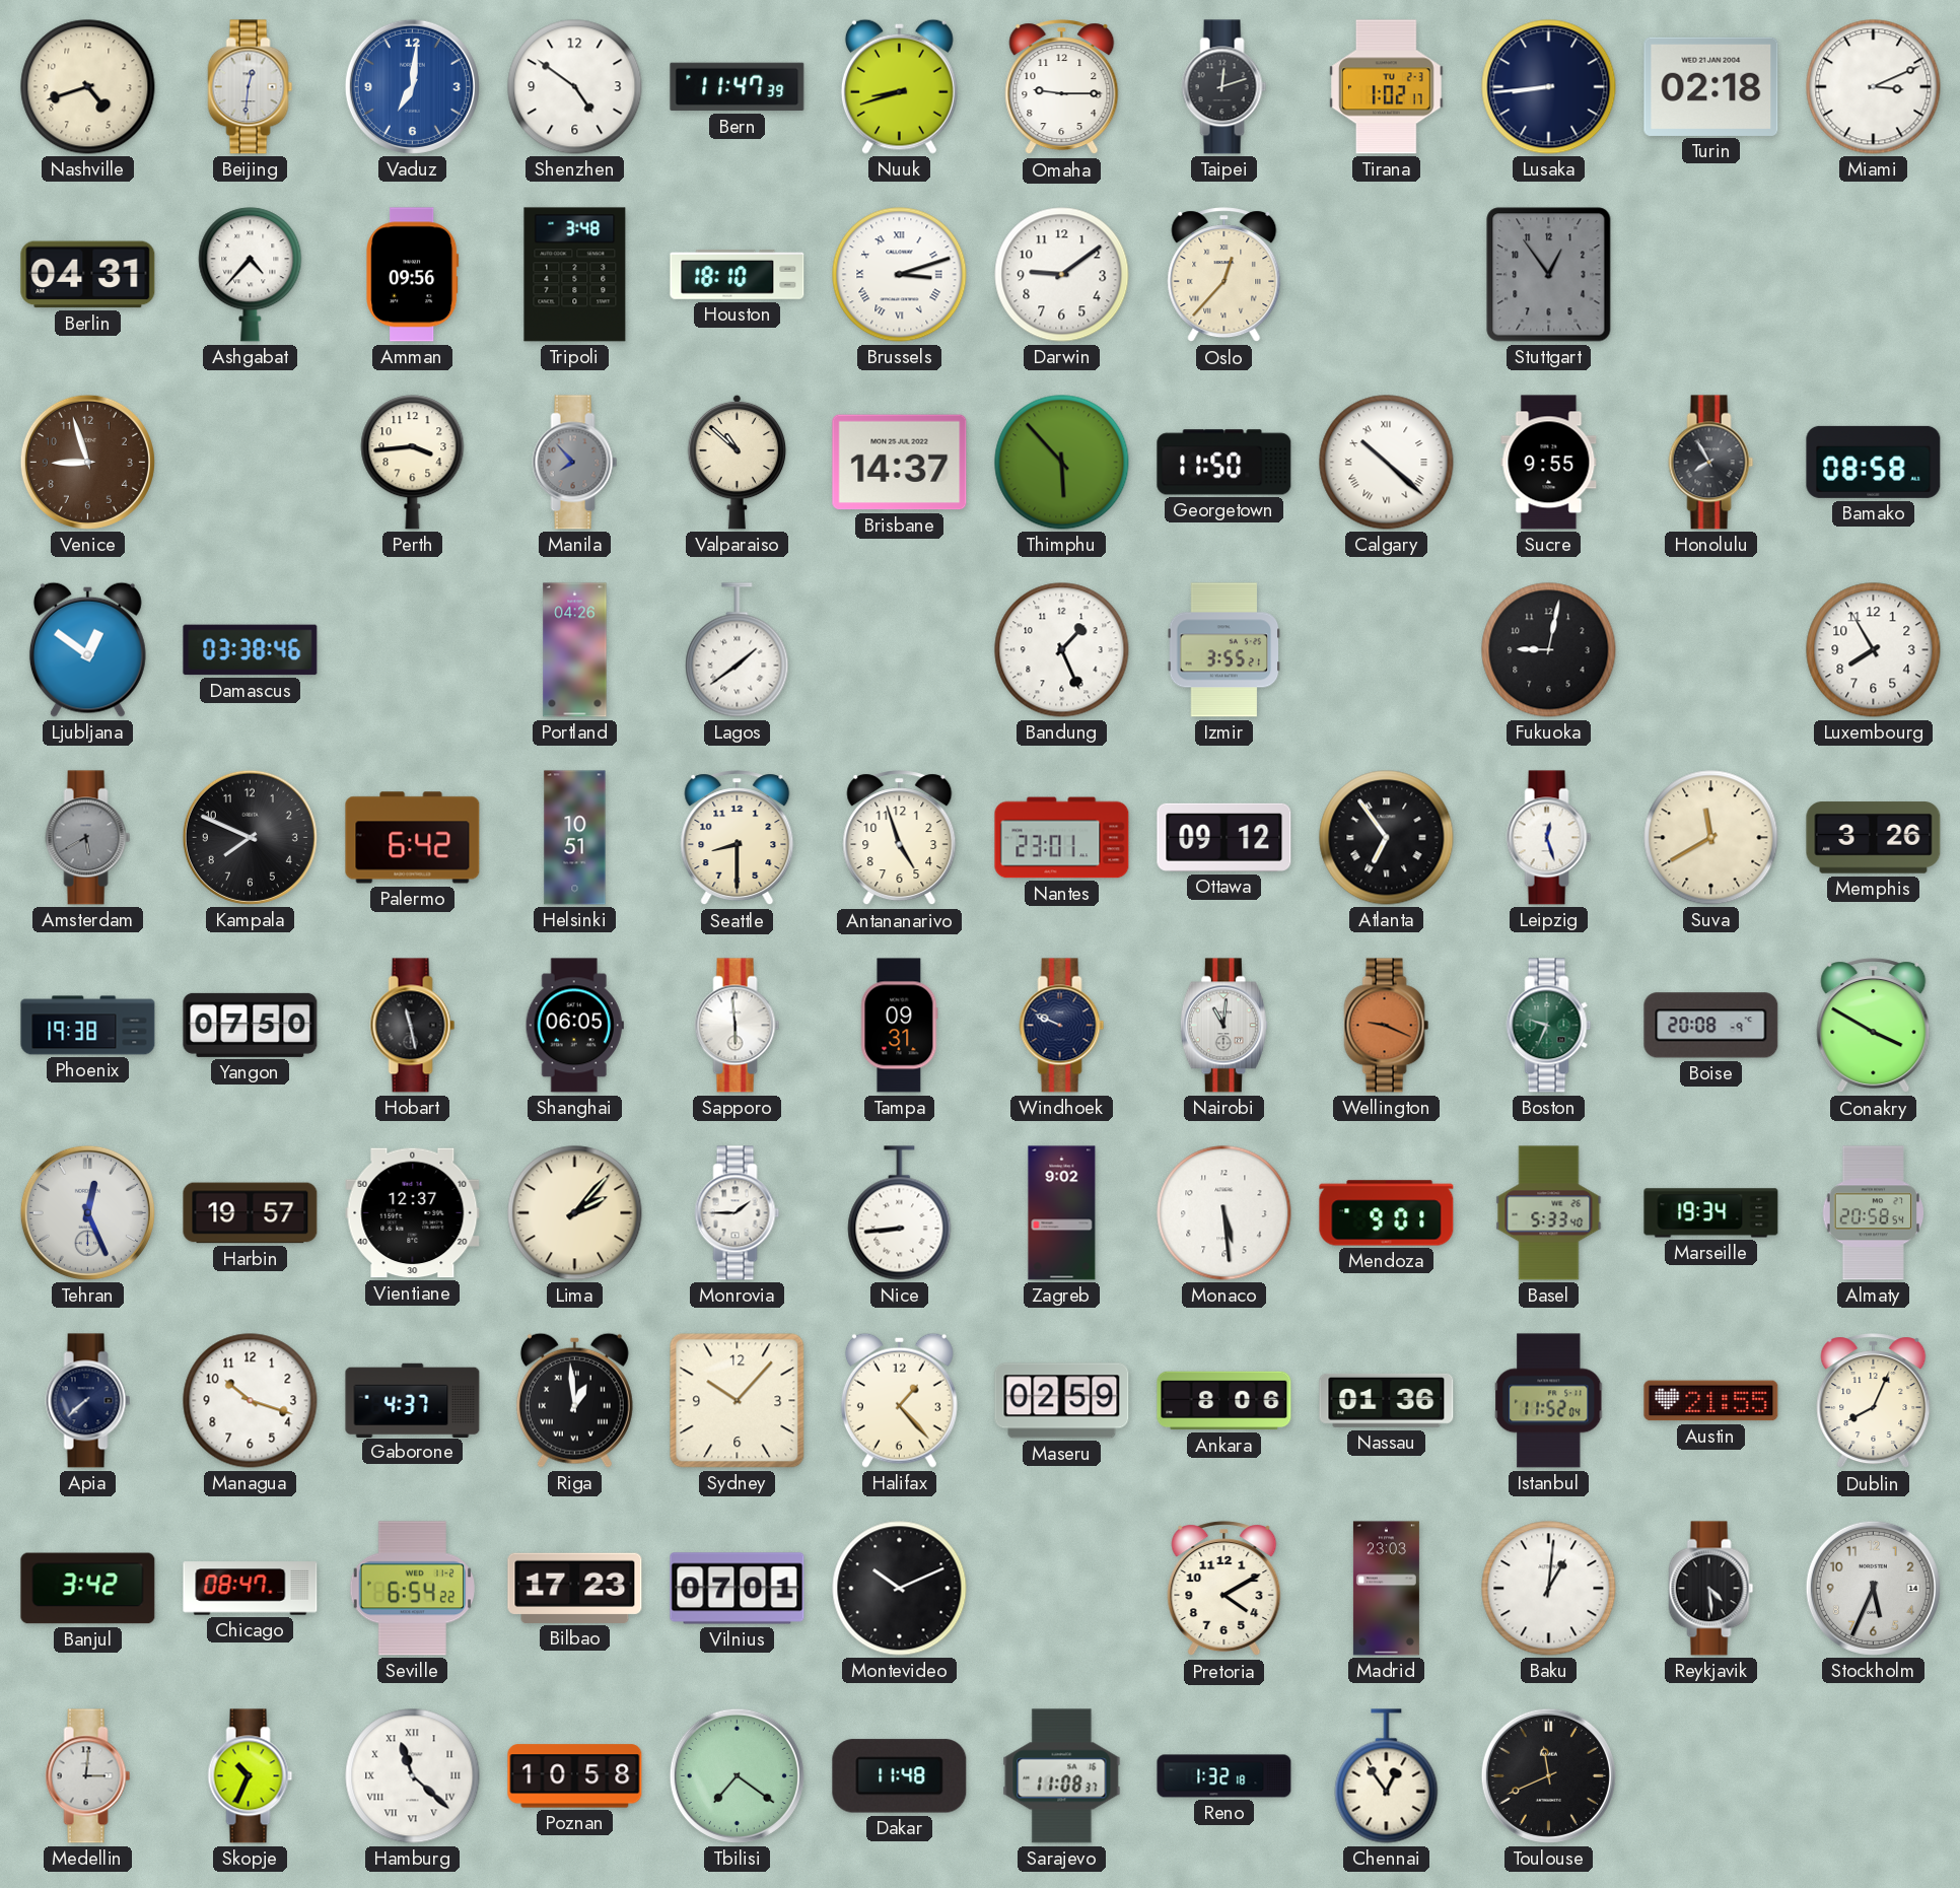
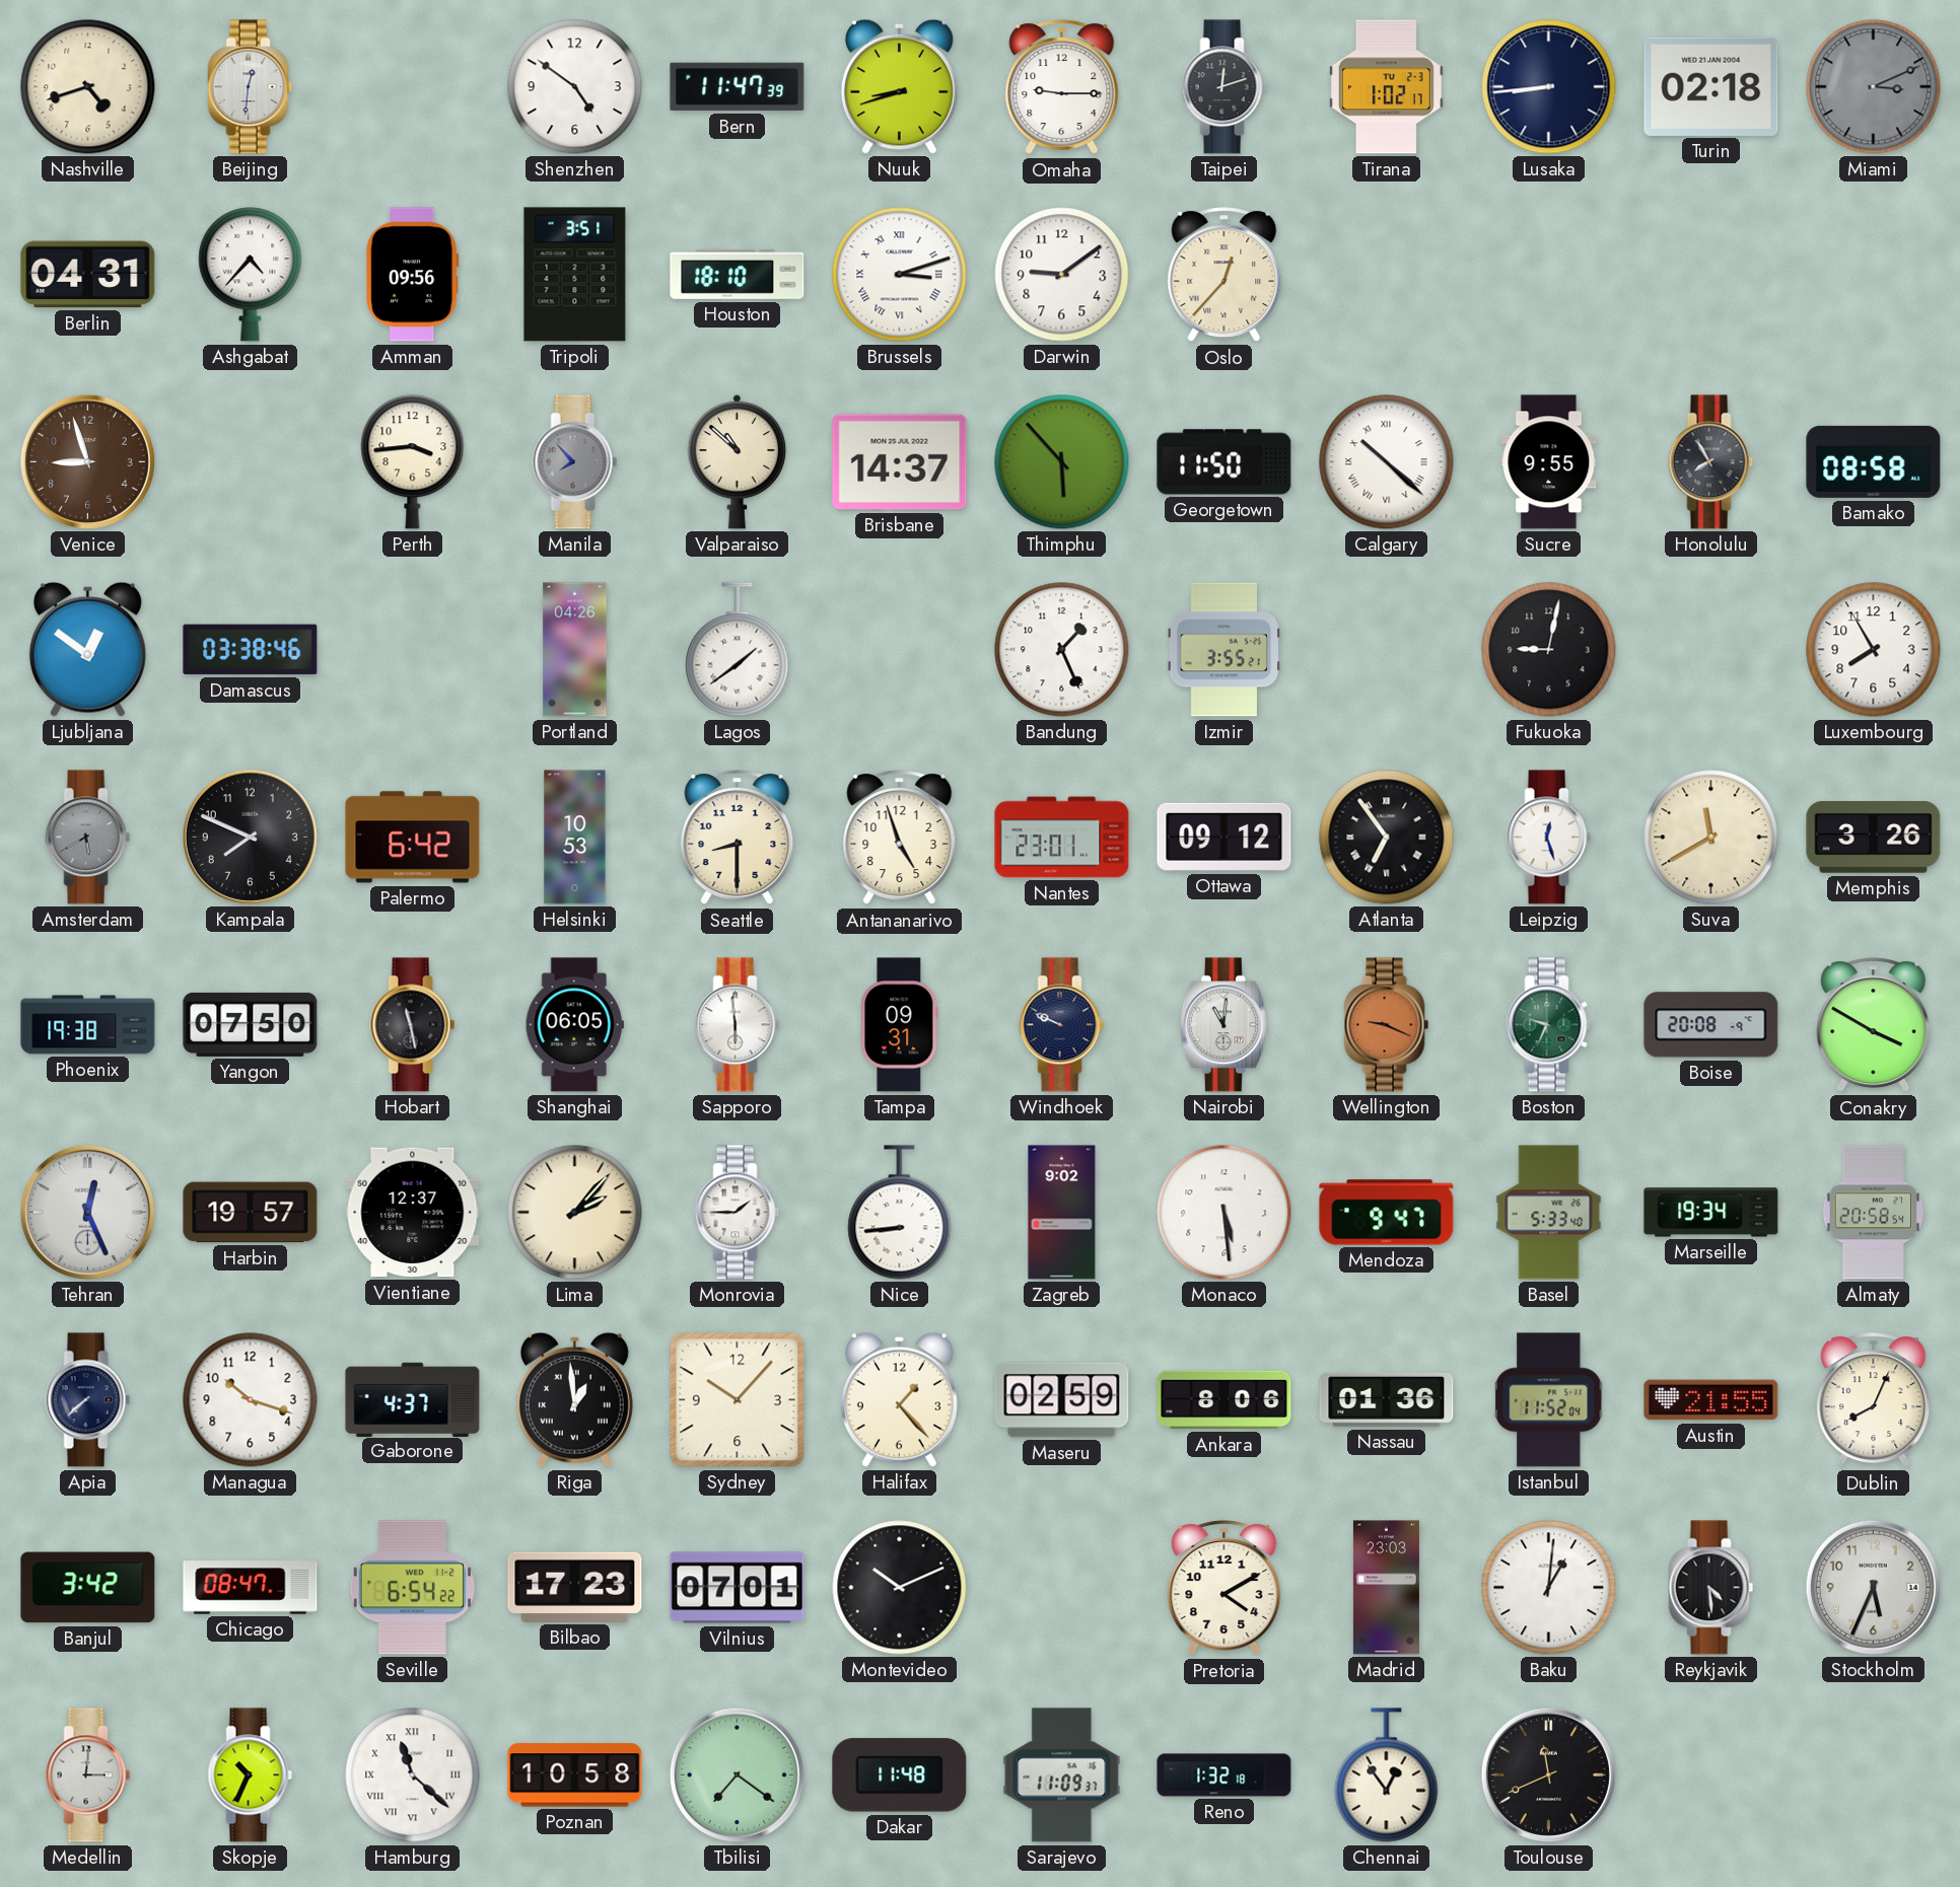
Vaduz: 7:01 -> none
Miami dial: white -> grey
Tripoli: 3:48 -> 3:51
Stuttgart: 12:54 -> none
Helsinki: 10:51 -> 10:53
Mendoza: 9:01 -> 9:47
Sarajevo: 11:08 -> 11:09
